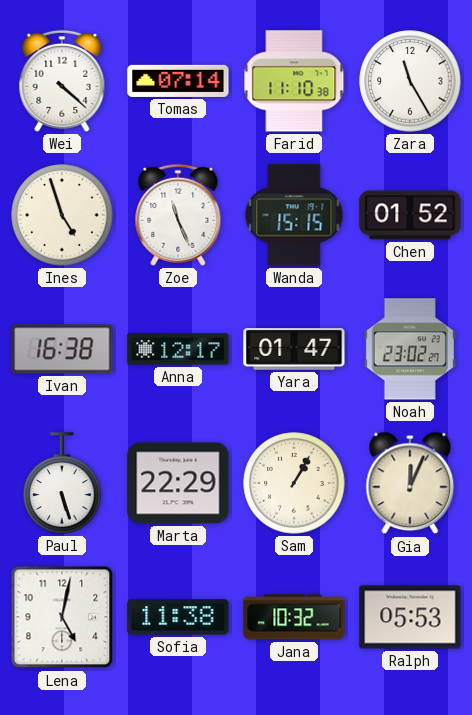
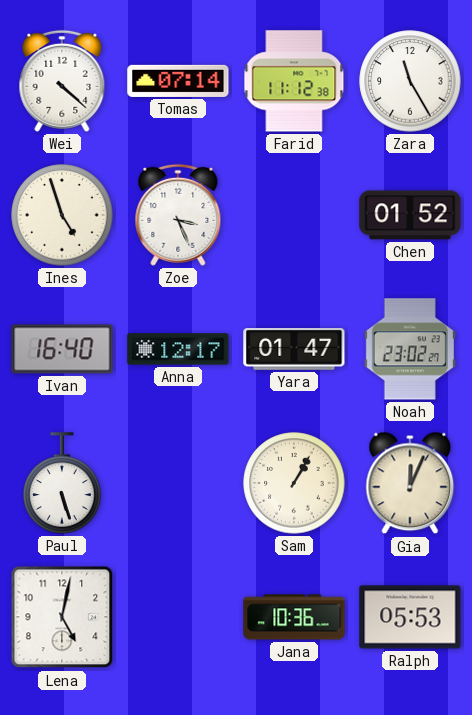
Farid: 11:10 -> 11:12
Zoe: 11:26 -> 3:26
Wanda: 15:15 -> none
Ivan: 16:38 -> 16:40
Marta: 22:29 -> none
Sofia: 11:38 -> none
Jana: 10:32 -> 10:36
